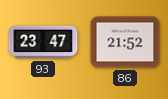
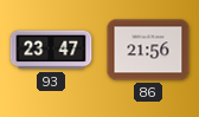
86: 21:52 -> 21:56
